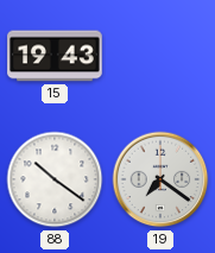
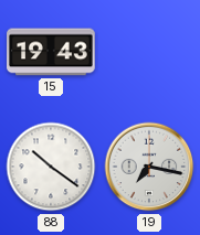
19: 7:21 -> 7:17
